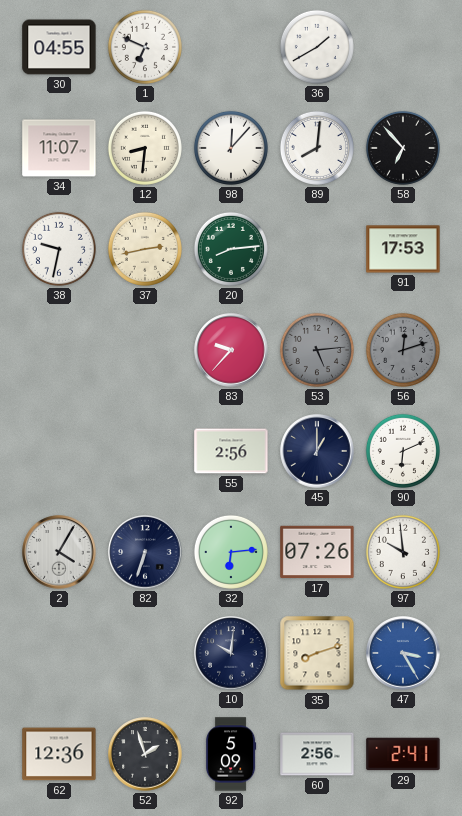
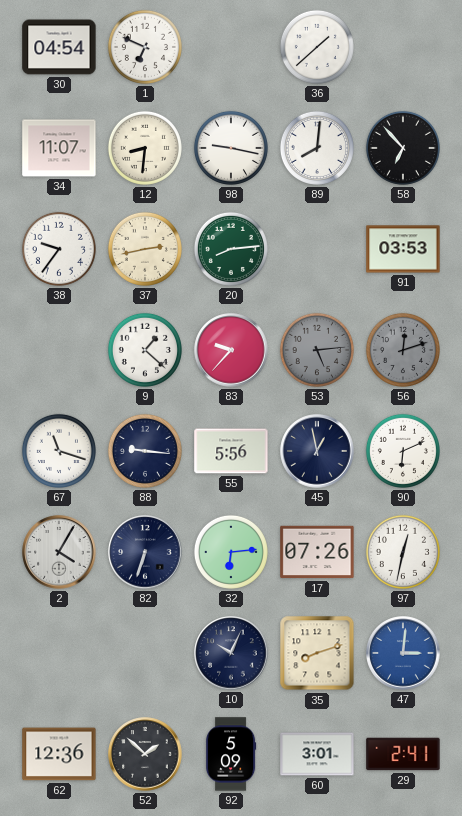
30: 04:55 -> 04:54
36: 1:40 -> 1:38
98: 12:07 -> 9:17
38: 9:32 -> 9:36
91: 17:53 -> 03:53
9: none -> 1:22
67: none -> 11:18
88: none -> 9:16
55: 2:56 -> 5:56
45: 1:00 -> 12:58
97: 9:59 -> 12:32
10: 10:01 -> 10:04
47: 3:25 -> 3:01
52: 1:57 -> 1:52
60: 2:56 -> 3:01
